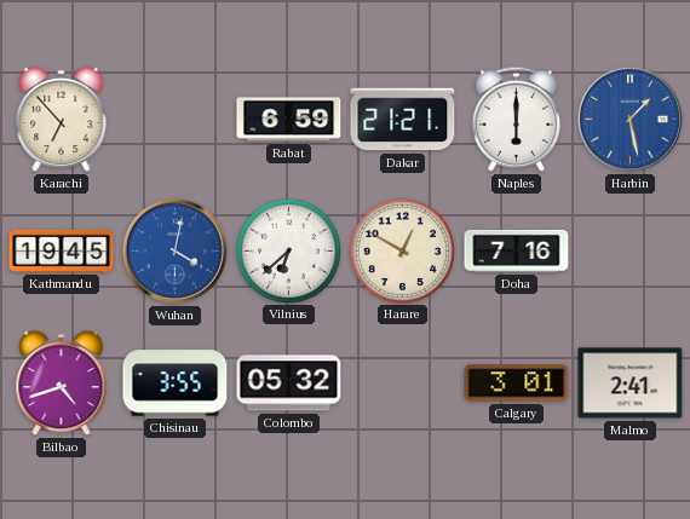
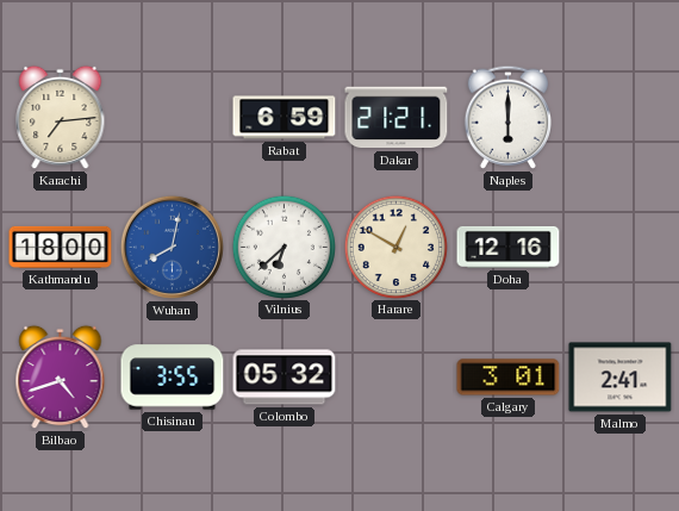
Karachi: 6:53 -> 7:14
Harbin: 1:28 -> none
Kathmandu: 19:45 -> 18:00
Wuhan: 4:02 -> 8:02
Doha: 7:16 -> 12:16
